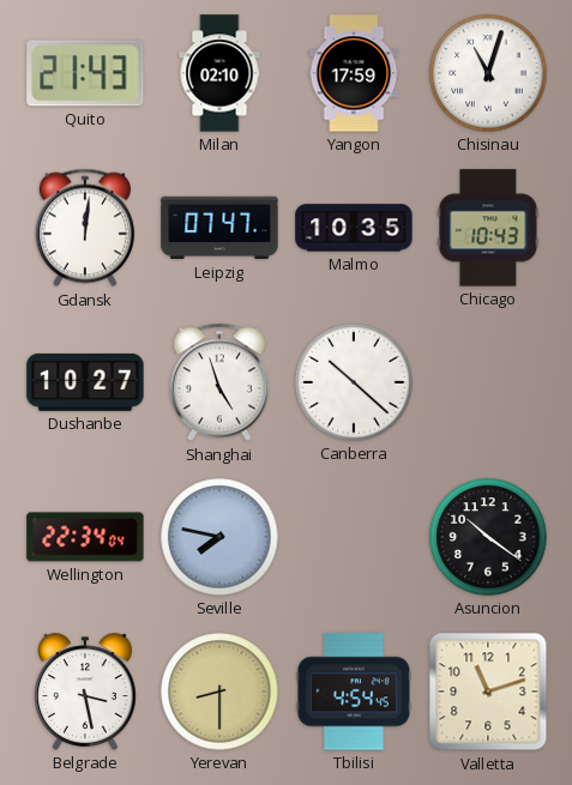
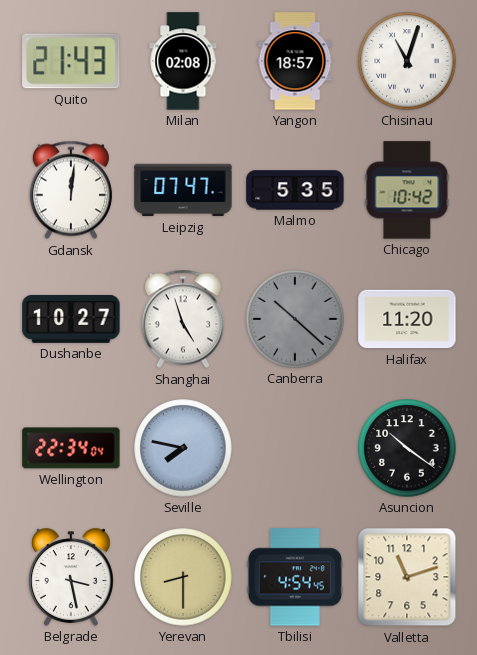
Milan: 02:10 -> 02:08
Yangon: 17:59 -> 18:57
Malmo: 10:35 -> 5:35
Chicago: 10:43 -> 10:42
Canberra dial: white -> grey
Halifax: none -> 11:20
